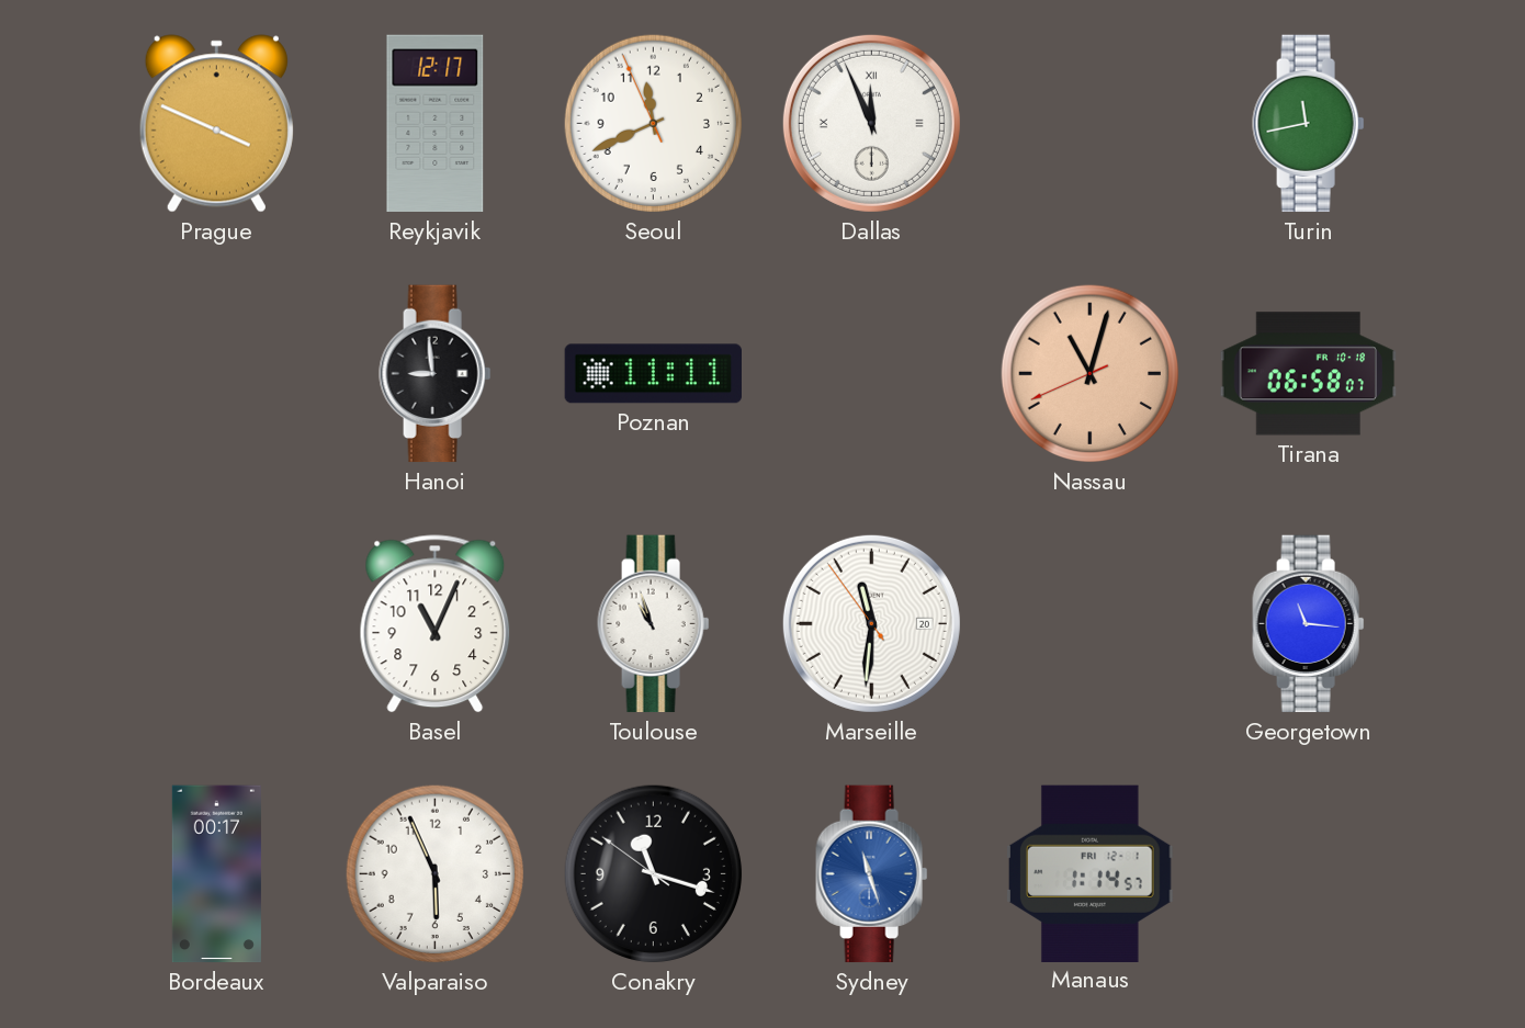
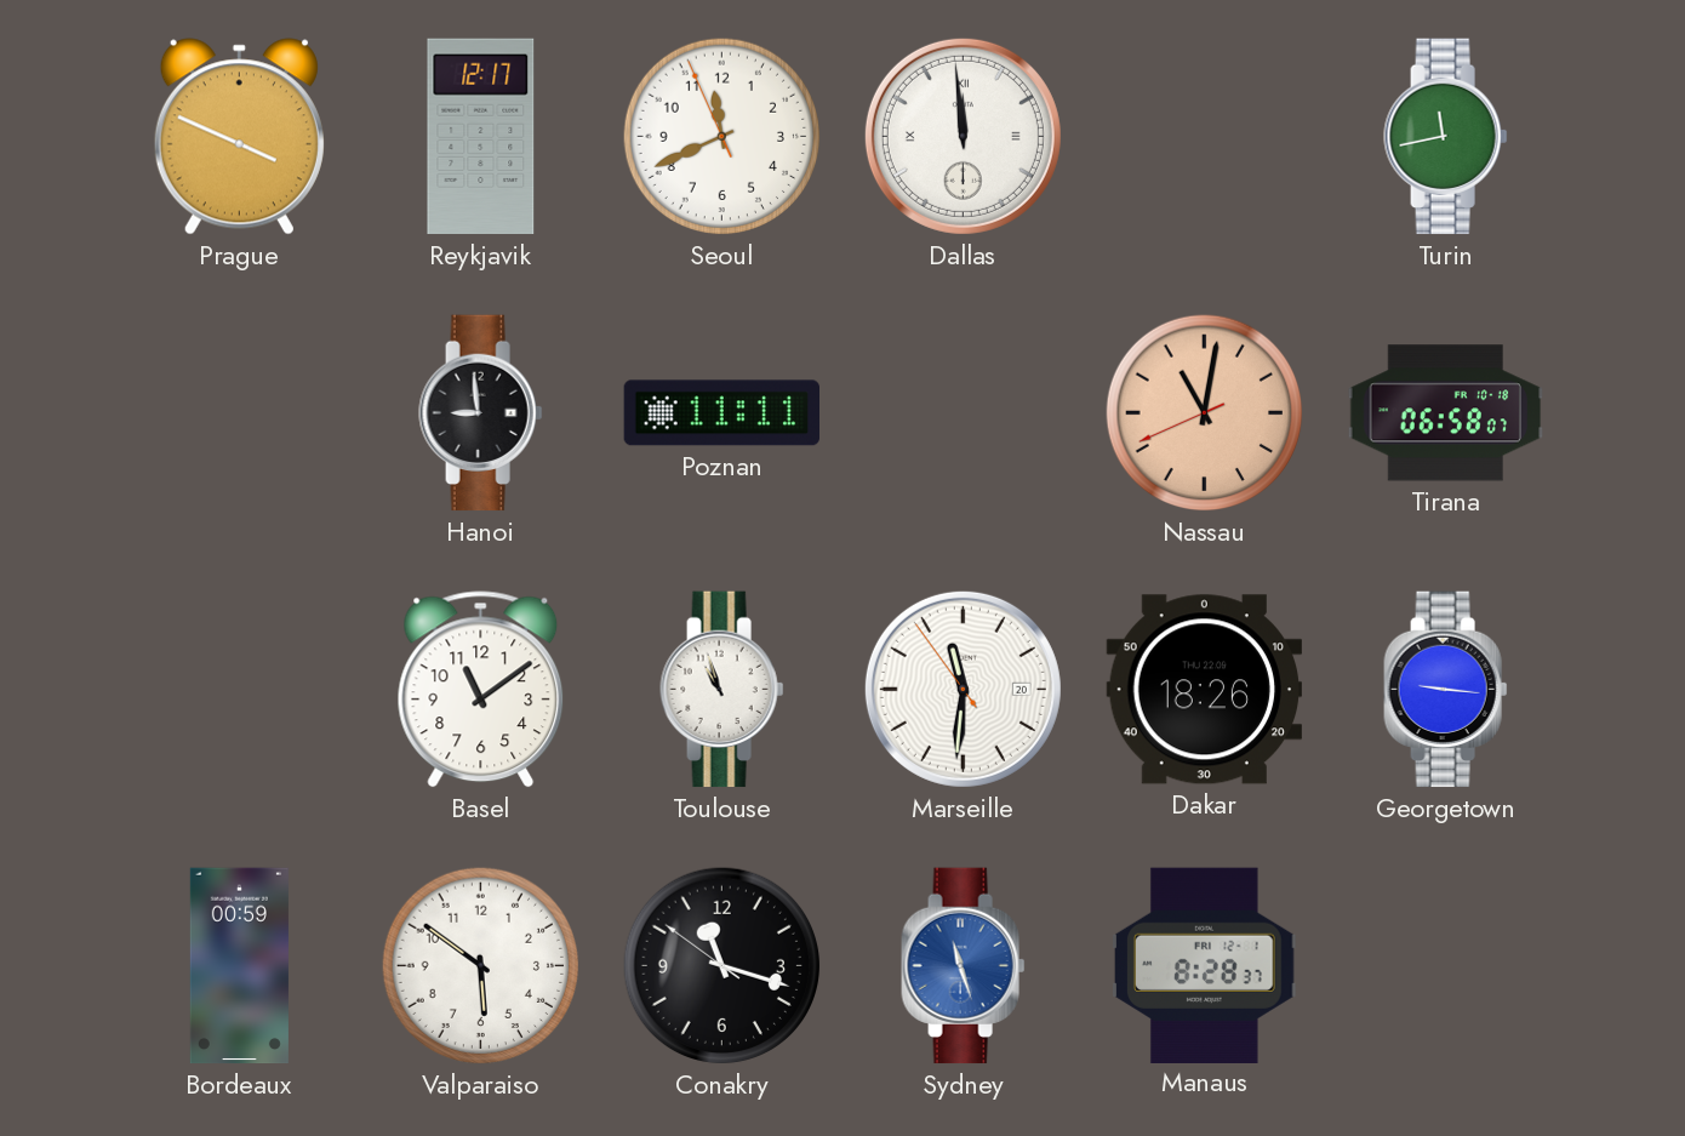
Dallas: 11:56 -> 11:59
Nassau: 11:02 -> 11:01
Basel: 11:04 -> 11:09
Dakar: none -> 18:26
Georgetown: 11:16 -> 9:16
Bordeaux: 00:17 -> 00:59
Valparaiso: 5:56 -> 5:51
Manaus: 1:14 -> 8:28
